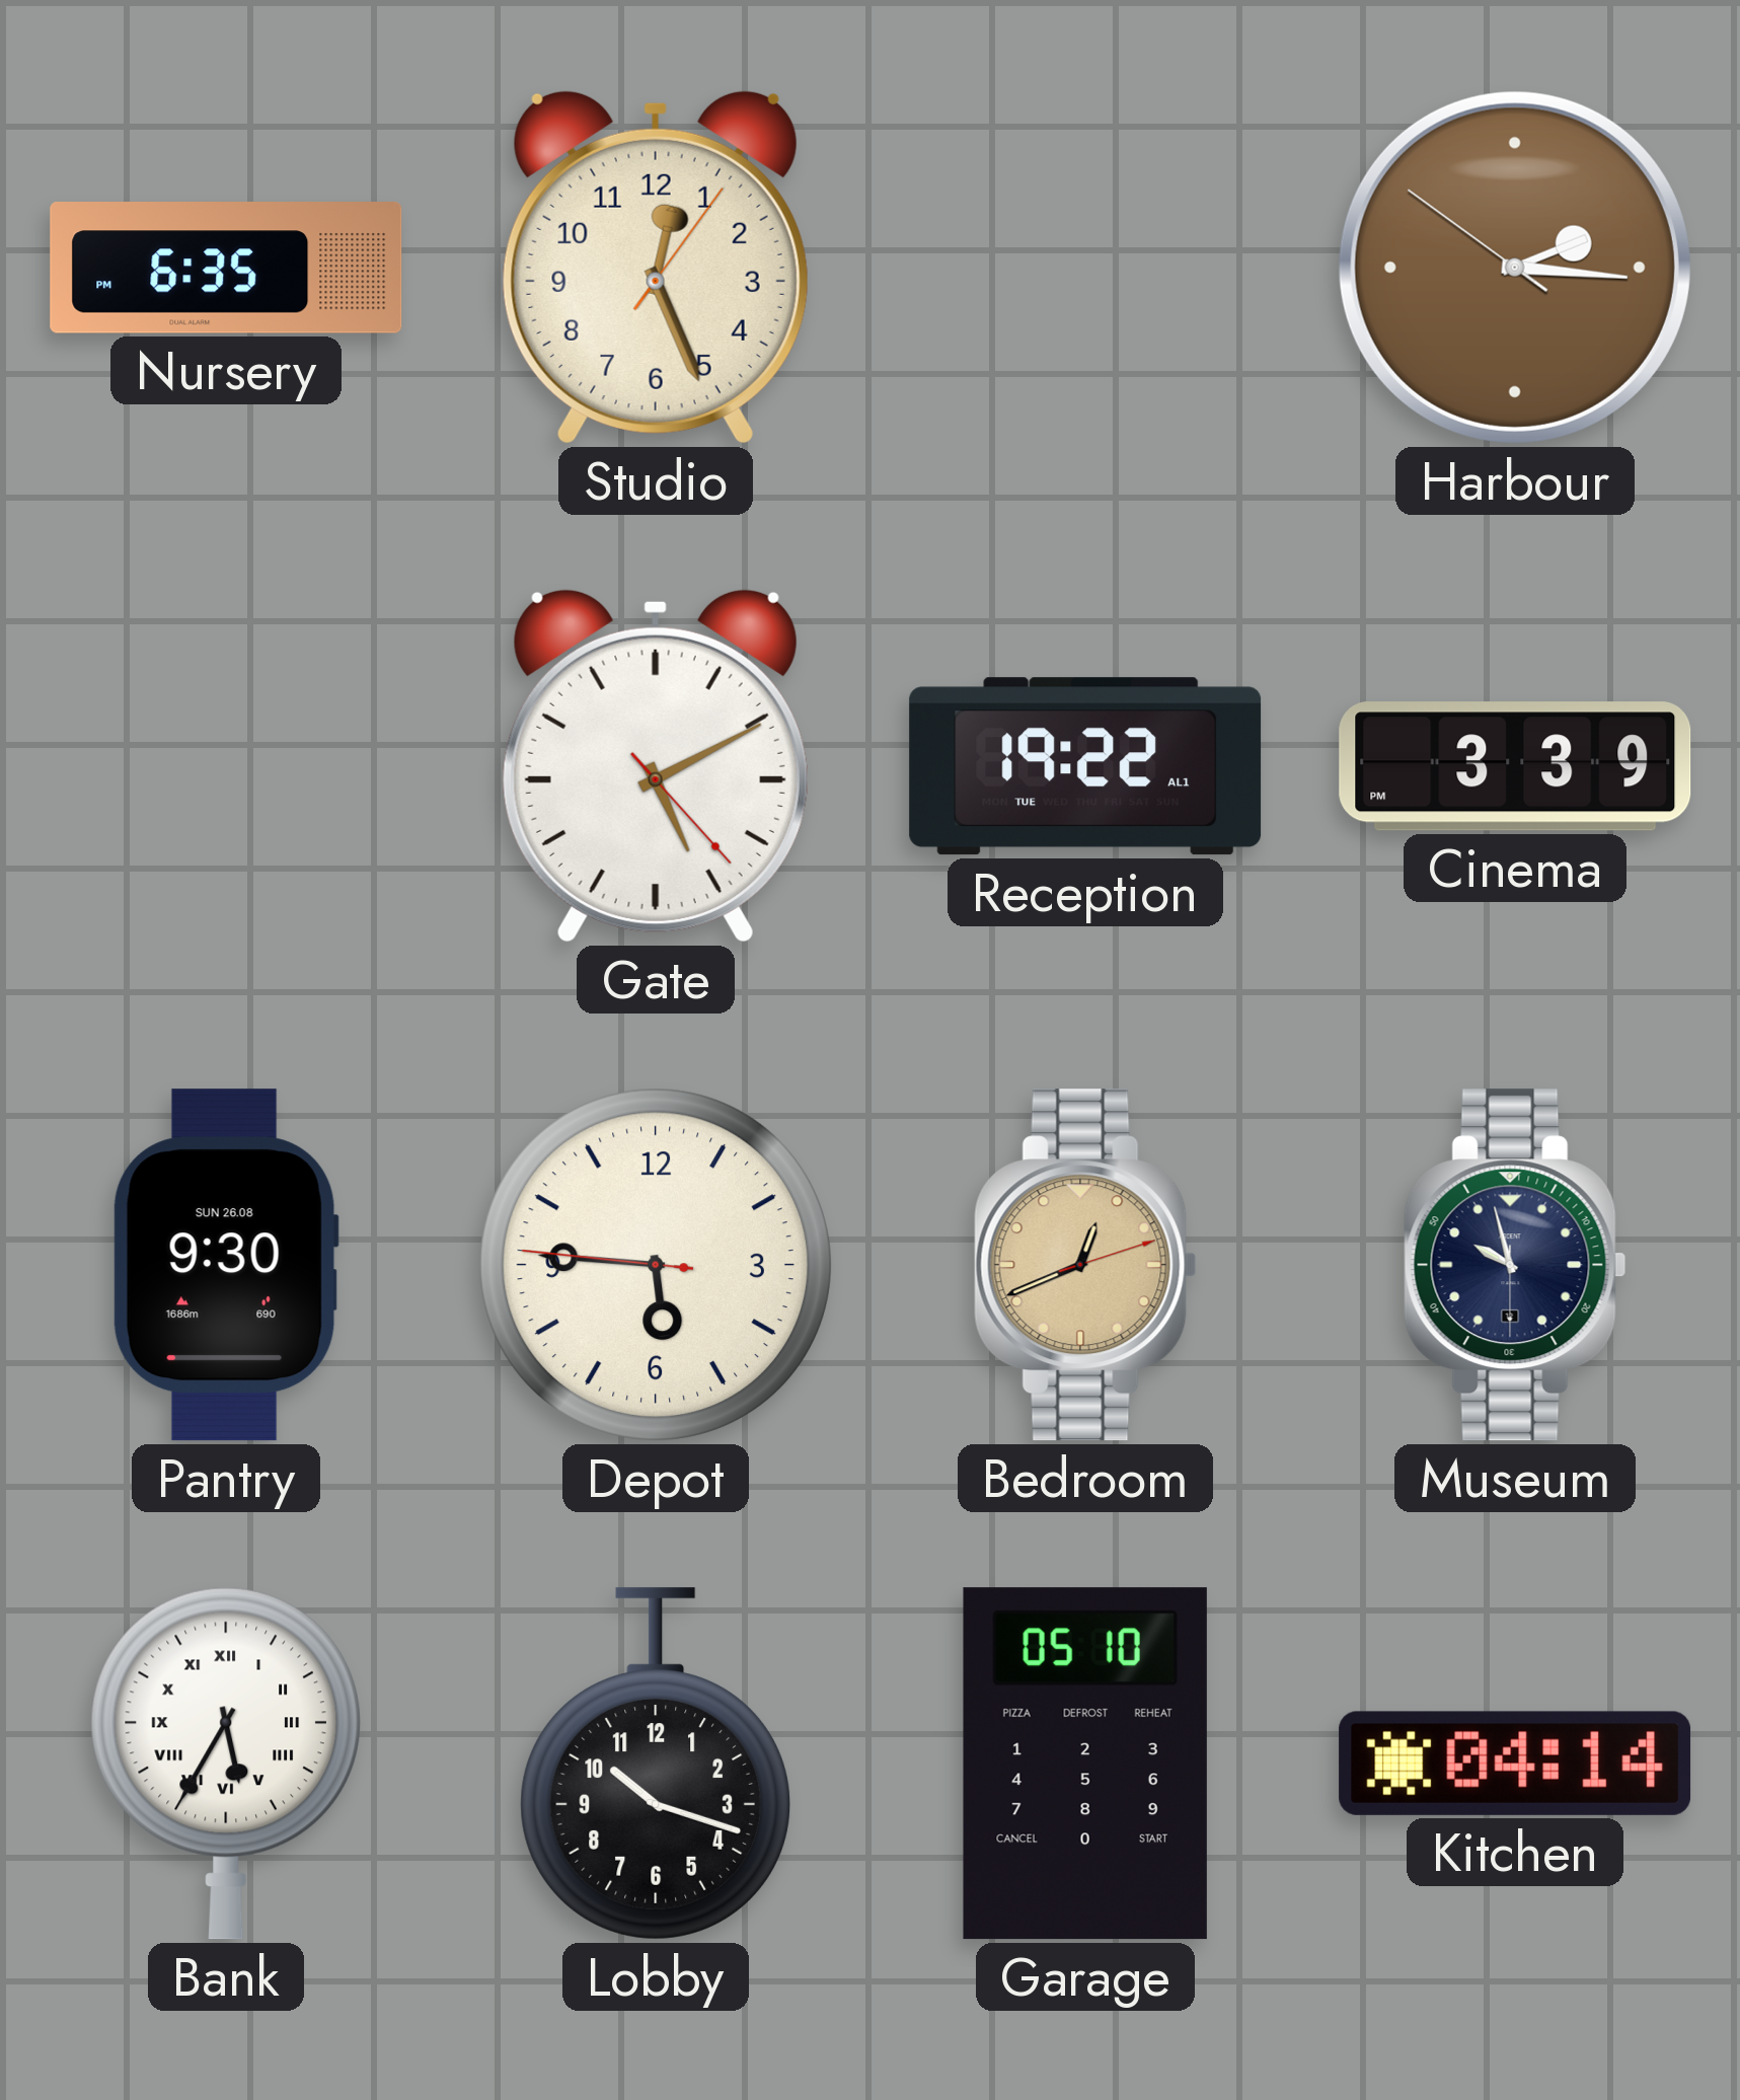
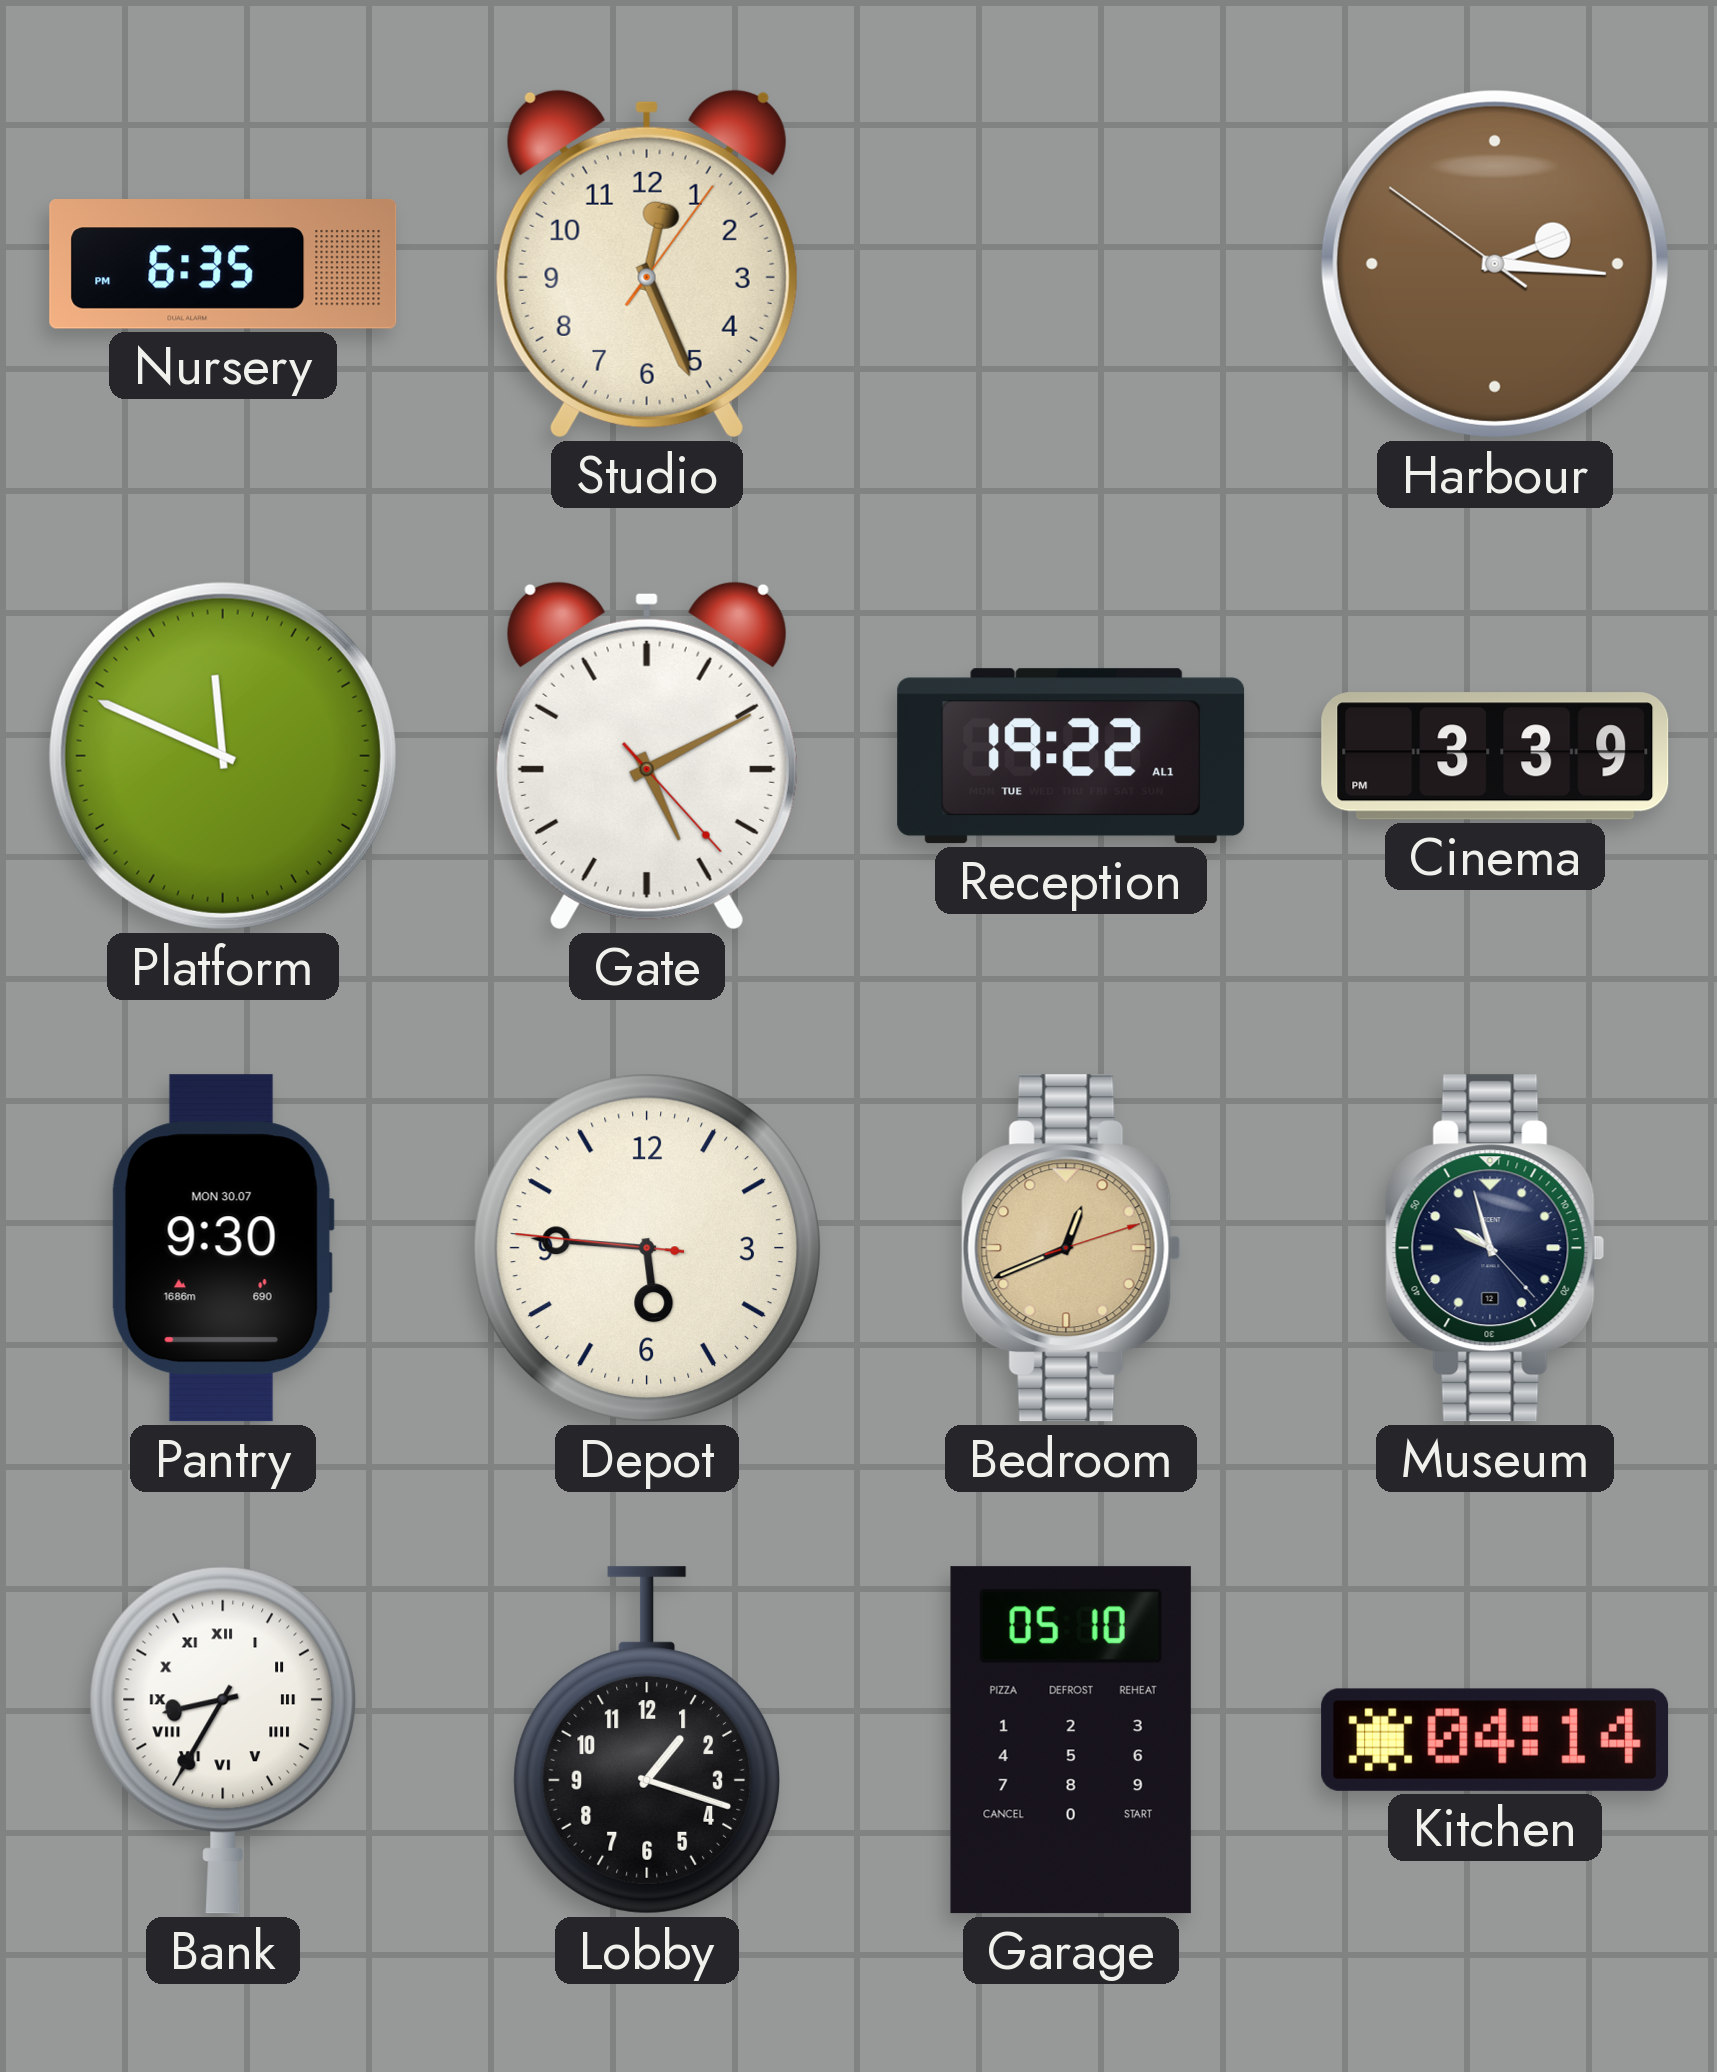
Platform: none -> 11:49
Pantry date: SUN 26.08 -> MON 30.07
Museum: 9:57:30 -> 9:57:23
Bank: 5:35 -> 8:35
Lobby: 10:18 -> 1:18
